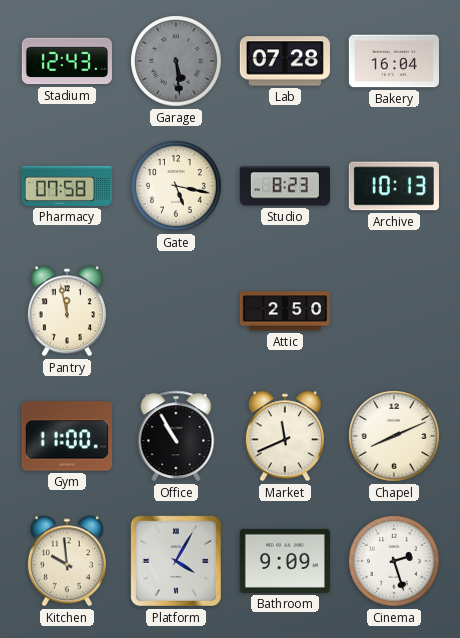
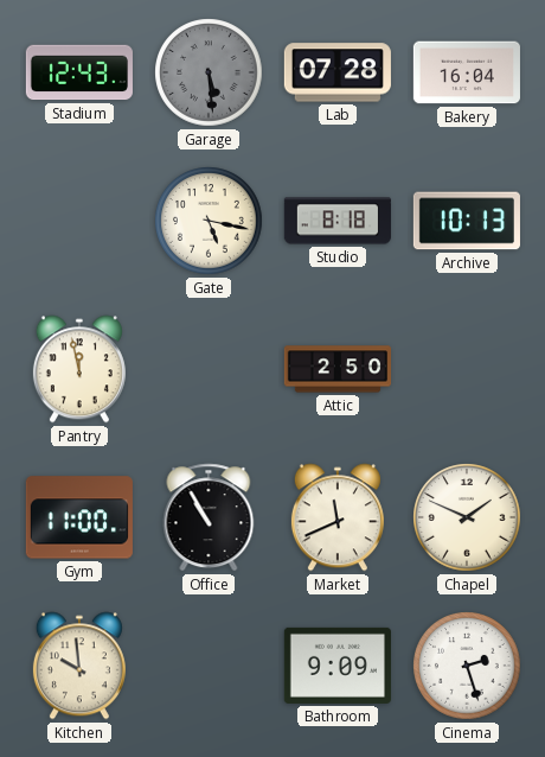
Pharmacy: 07:58 -> none
Studio: 8:23 -> 8:18
Chapel: 8:11 -> 1:49
Platform: 4:05 -> none
